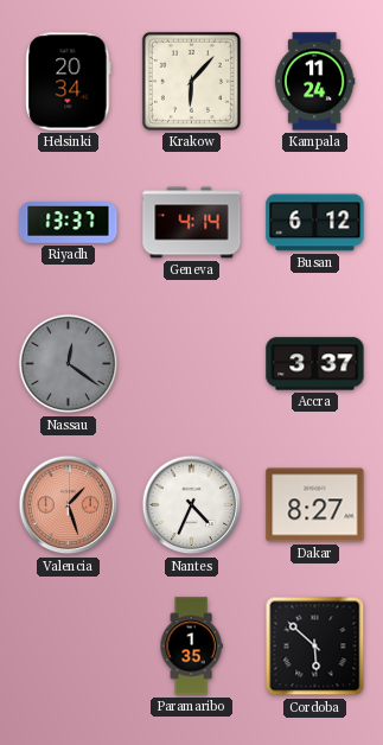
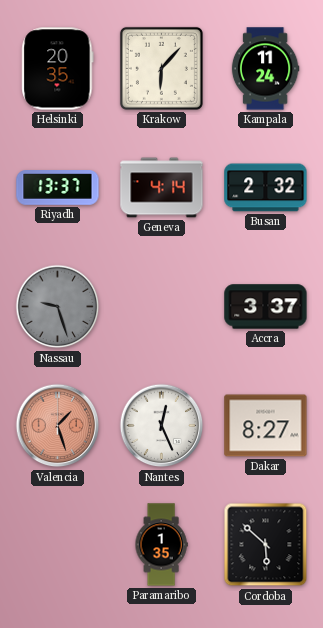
Helsinki: 20:34 -> 20:35
Busan: 6:12 -> 2:32
Nassau: 12:21 -> 9:27
Nantes: 4:34 -> 12:26
